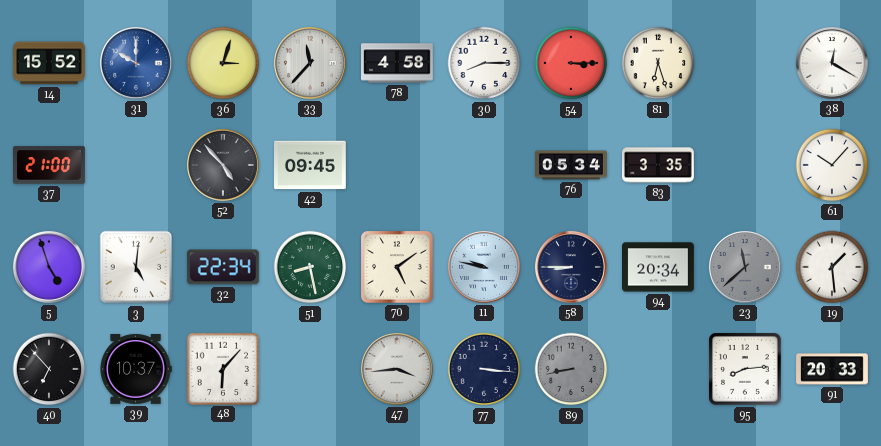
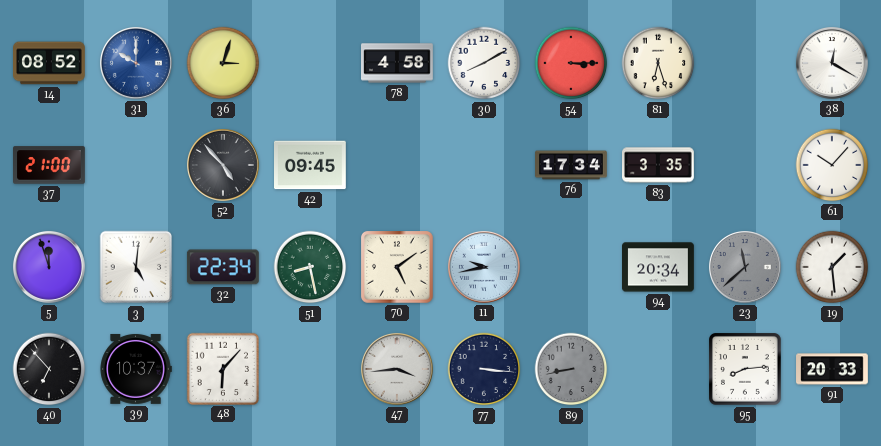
14: 15:52 -> 08:52
33: 11:37 -> none
30: 8:15 -> 8:10
76: 05:34 -> 17:34
5: 4:57 -> 11:57
11: 9:47 -> 9:43
58: 8:45 -> none
